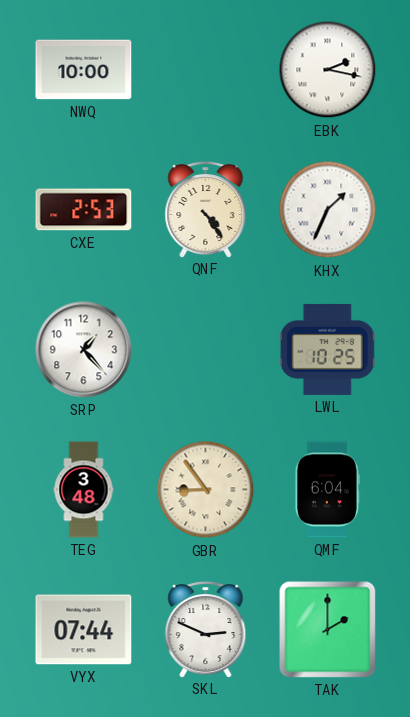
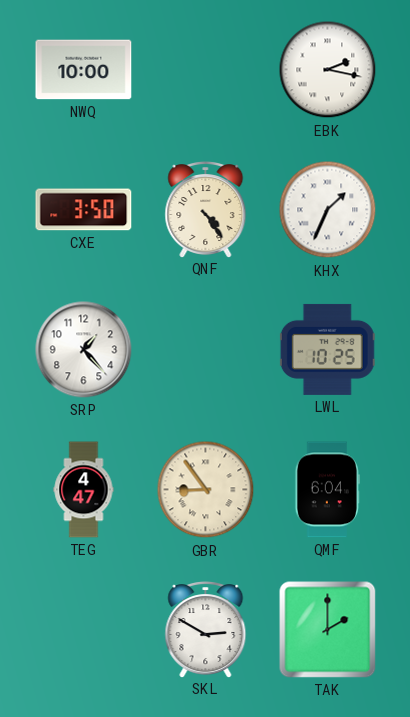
CXE: 2:53 -> 3:50
TEG: 3:48 -> 4:47
VYX: 07:44 -> none
SKL: 2:49 -> 2:50
